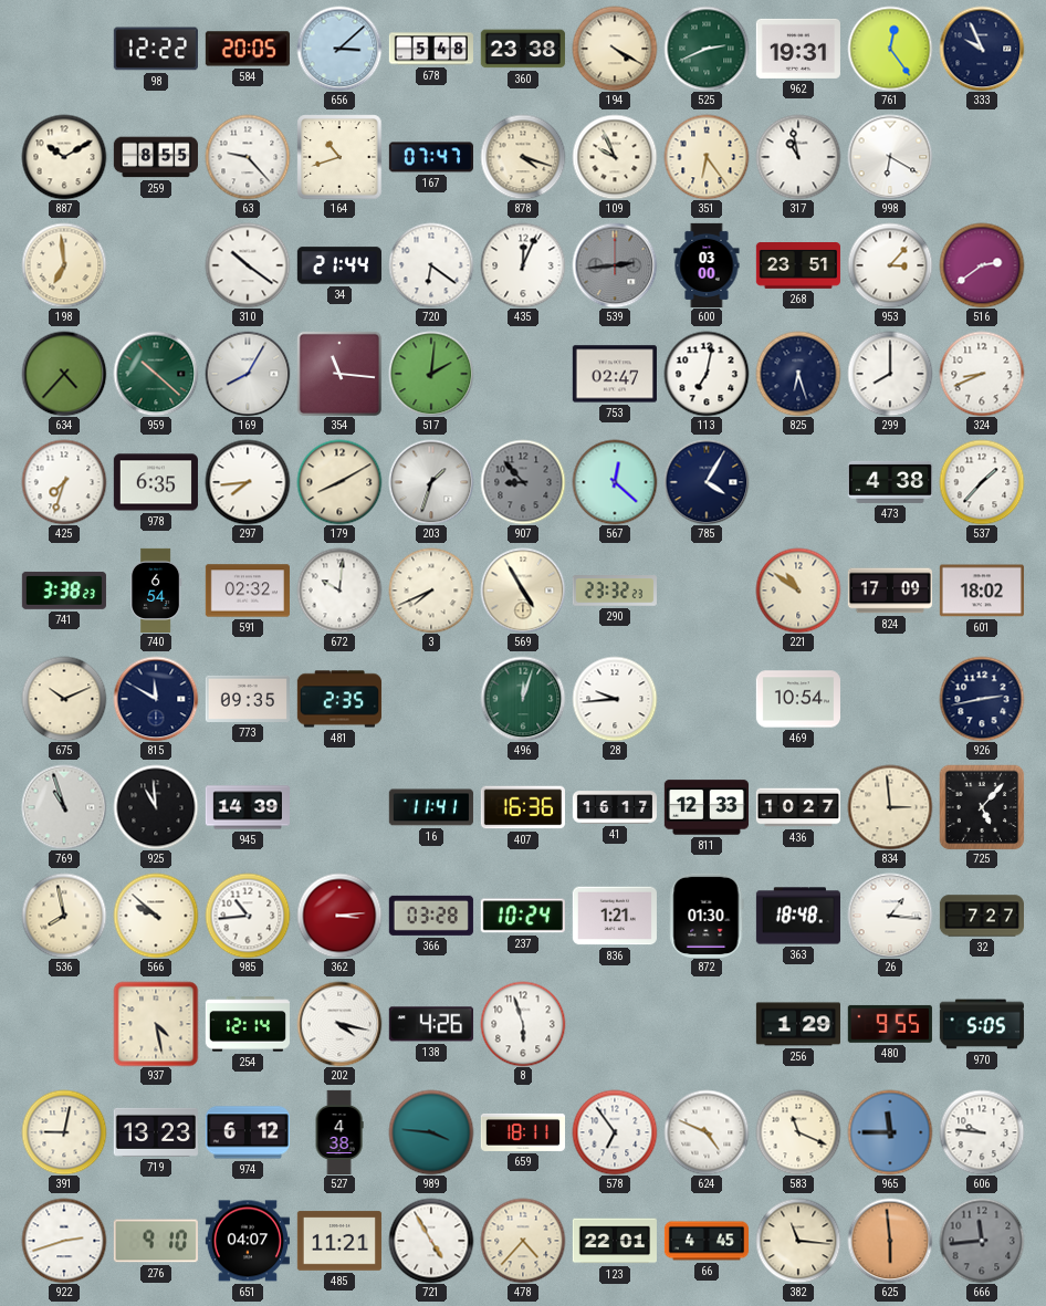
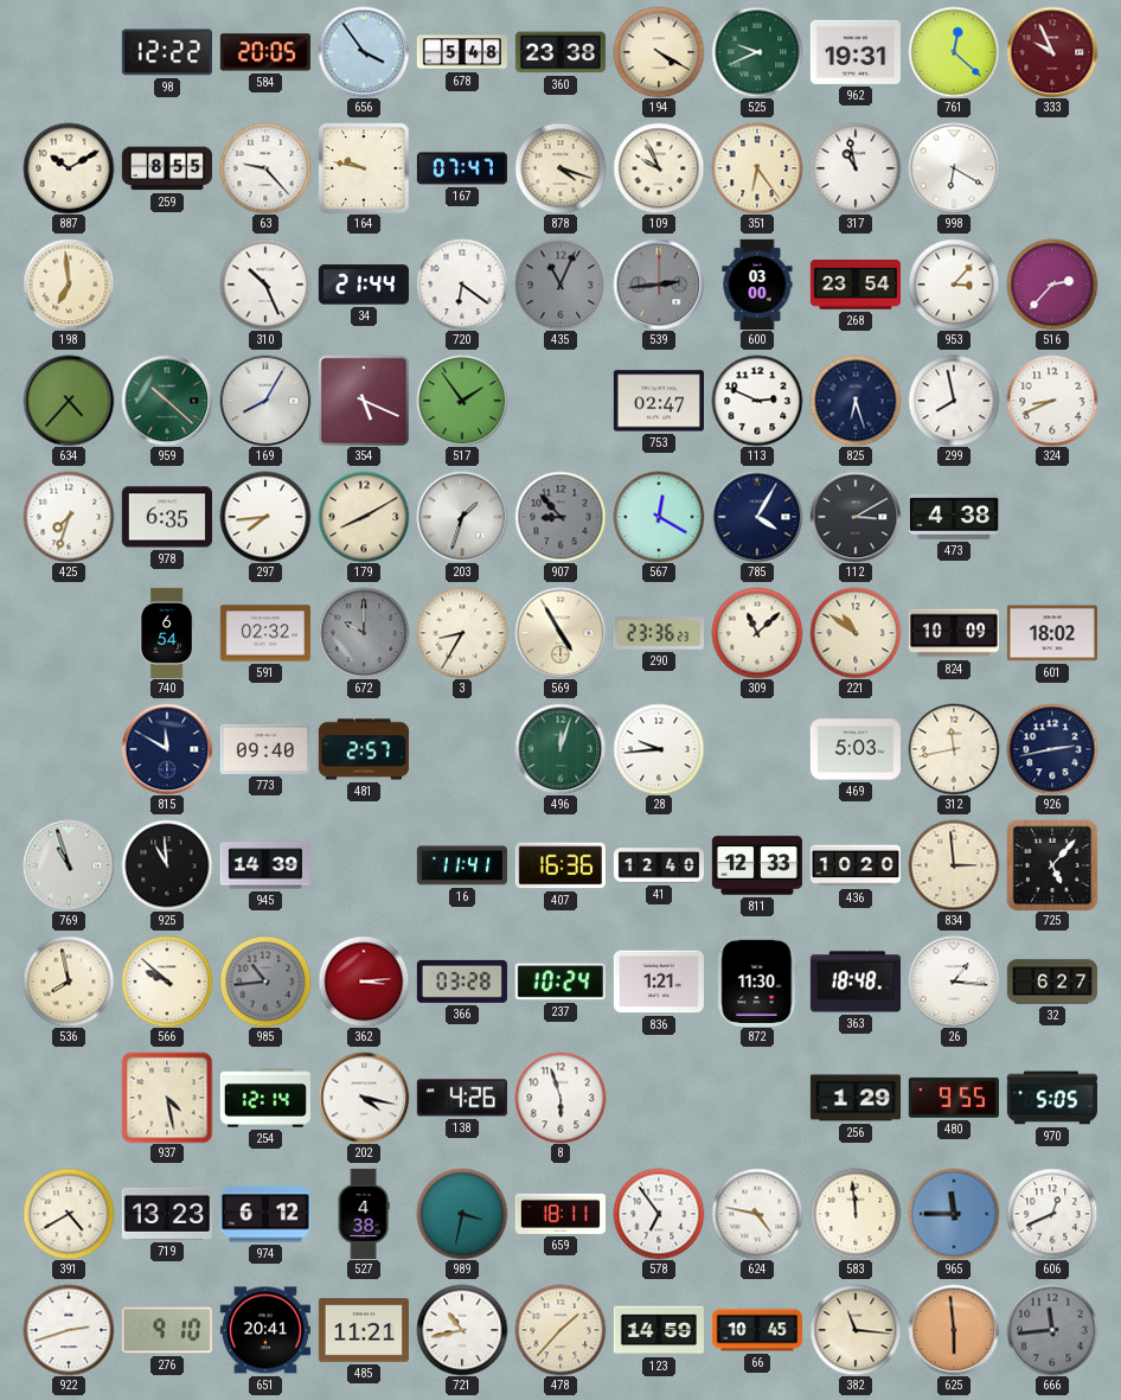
656: 3:08 -> 3:54
525: 2:41 -> 9:41
761: 12:24 -> 12:22
333 dial: navy -> burgundy
164: 10:42 -> 9:47
310: 10:21 -> 10:26
435: 12:04 -> 11:04
435 dial: white -> grey
268: 23:51 -> 23:54
516: 2:39 -> 2:37
354: 11:16 -> 5:19
517: 2:01 -> 1:54
113: 7:02 -> 2:49
299: 8:00 -> 7:58
567: 12:22 -> 12:20
112: none -> 3:10
537: 1:37 -> none
741: 3:38 -> none
672: 10:01 -> 10:00
672 dial: white -> grey
3: 7:41 -> 8:35
290: 23:32 -> 23:36
309: none -> 11:08
824: 17:09 -> 10:09
675: 10:11 -> none
773: 09:35 -> 09:40
481: 2:35 -> 2:57
469: 10:54 -> 5:03
312: none -> 11:43
41: 16:17 -> 12:40
436: 10:27 -> 10:20
985 dial: white -> grey
872: 01:30 -> 11:30
32: 7:27 -> 6:27
391: 9:02 -> 4:40
989: 3:46 -> 3:32
624: 4:49 -> 4:47
583: 11:19 -> 11:59
606: 9:46 -> 12:41
651: 04:07 -> 20:41
721: 4:55 -> 10:43
478: 4:37 -> 1:37
123: 22:01 -> 14:59
66: 4:45 -> 10:45
